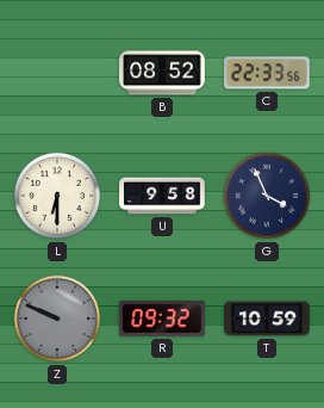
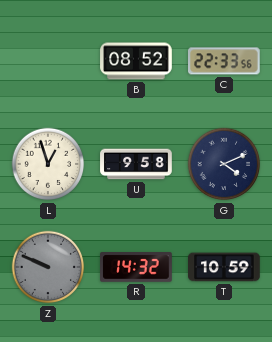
L: 6:30 -> 12:57
G: 3:56 -> 4:11
R: 09:32 -> 14:32
